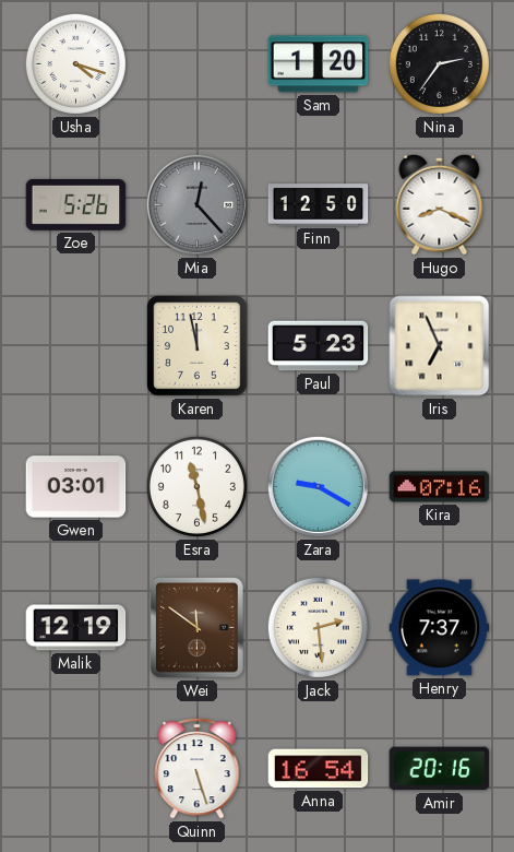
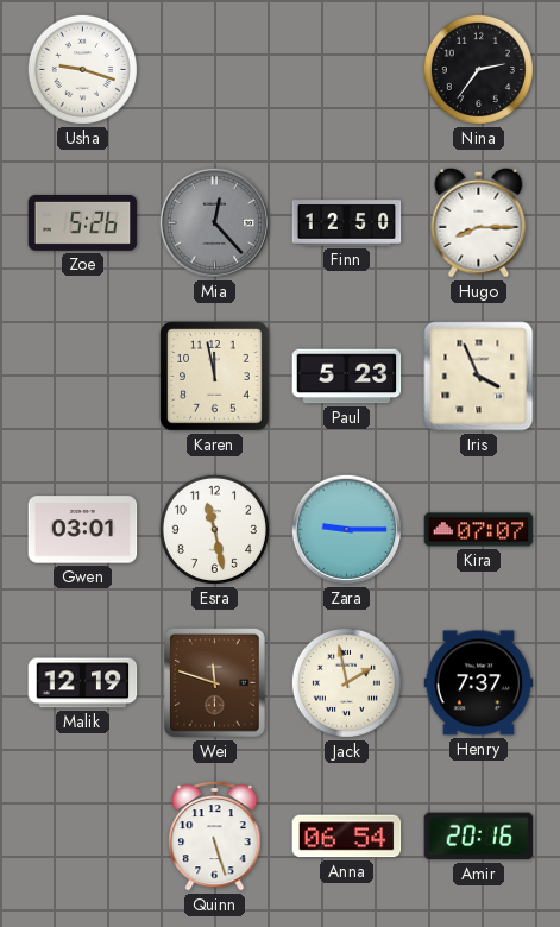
Usha: 4:18 -> 9:18
Sam: 1:20 -> none
Hugo: 8:19 -> 8:15
Iris: 6:56 -> 3:56
Zara: 9:20 -> 9:15
Kira: 07:16 -> 07:07
Wei: 11:51 -> 11:48
Jack: 2:29 -> 1:58
Anna: 16:54 -> 06:54
